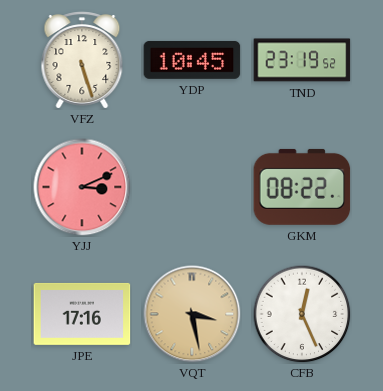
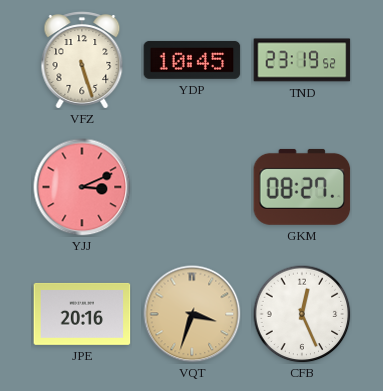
GKM: 08:22 -> 08:27
JPE: 17:16 -> 20:16
VQT: 3:28 -> 3:33
